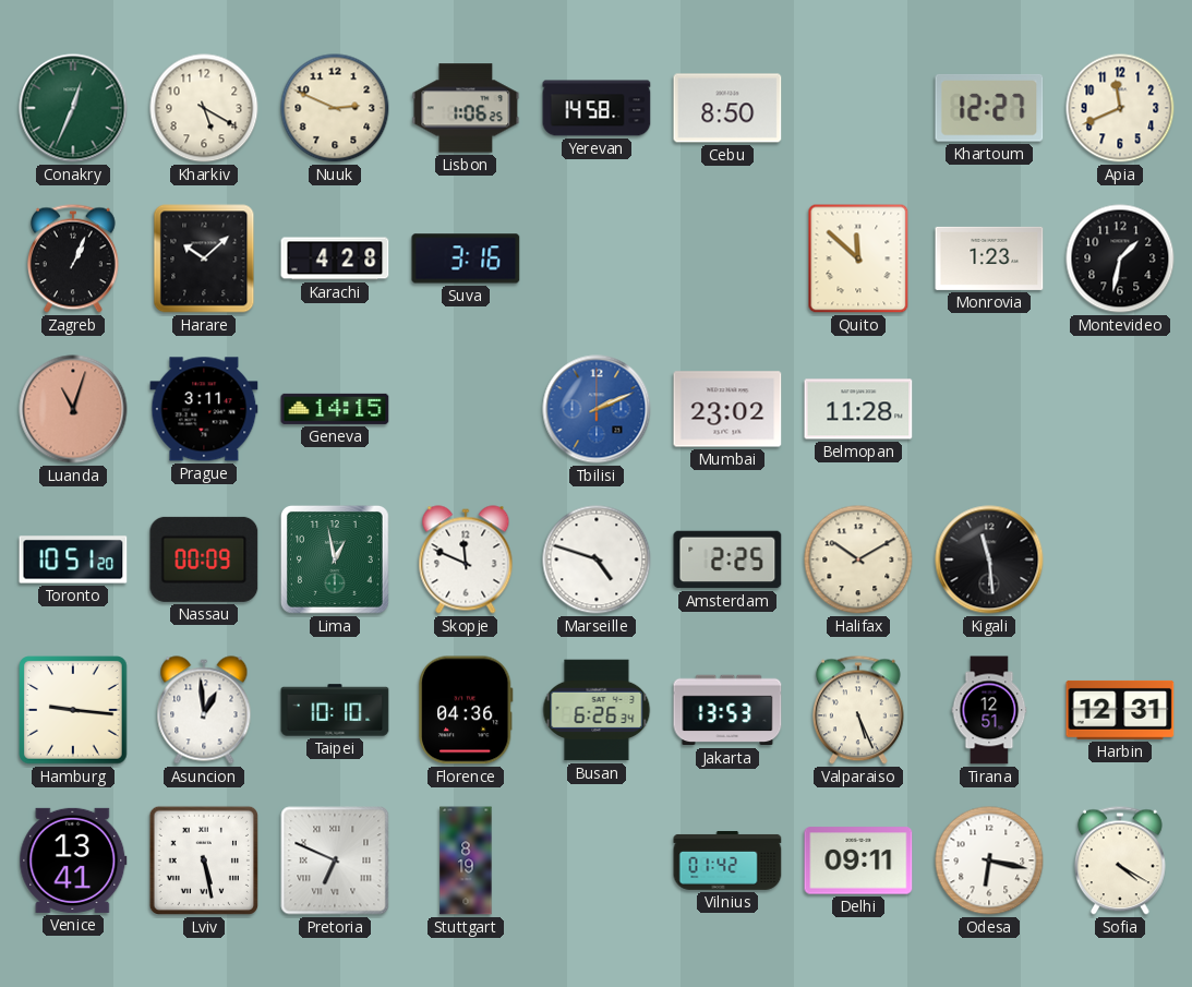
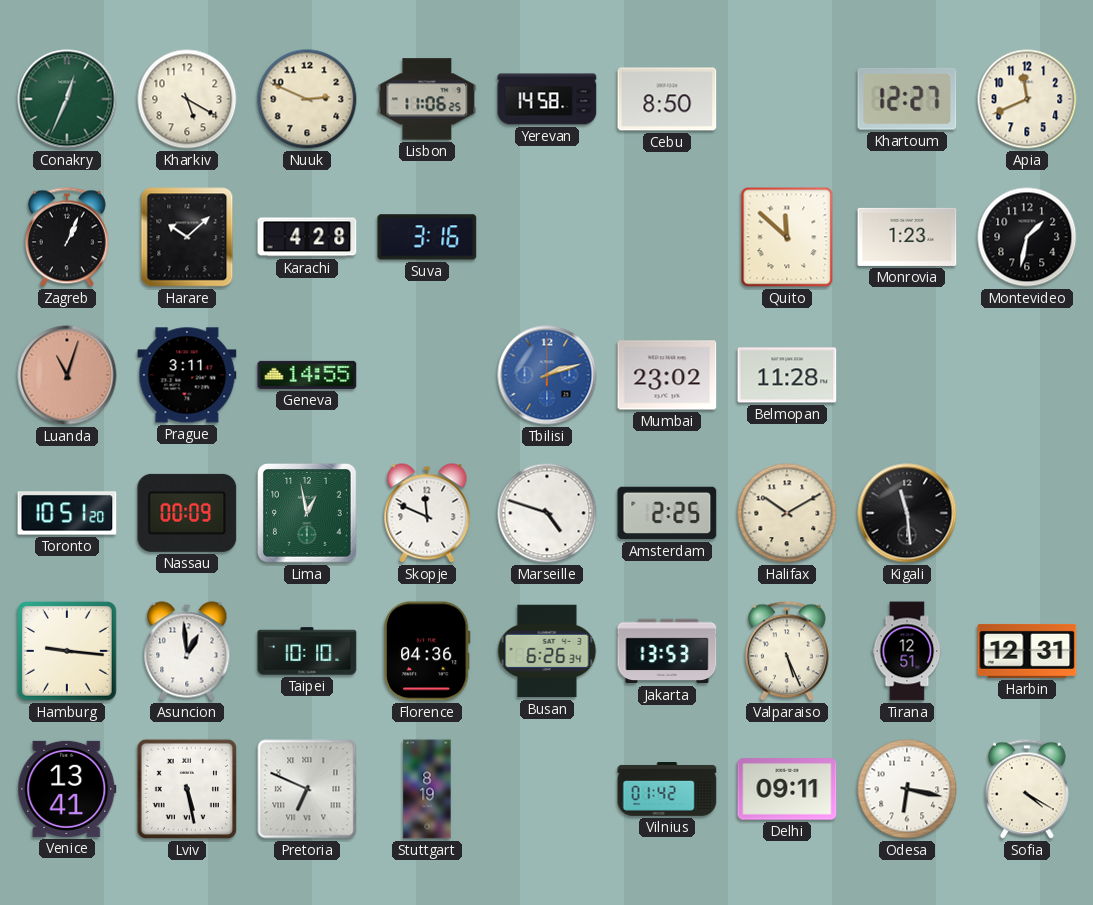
Lisbon: 1:06 -> 11:06
Geneva: 14:15 -> 14:55
Tbilisi: 2:11 -> 2:12
